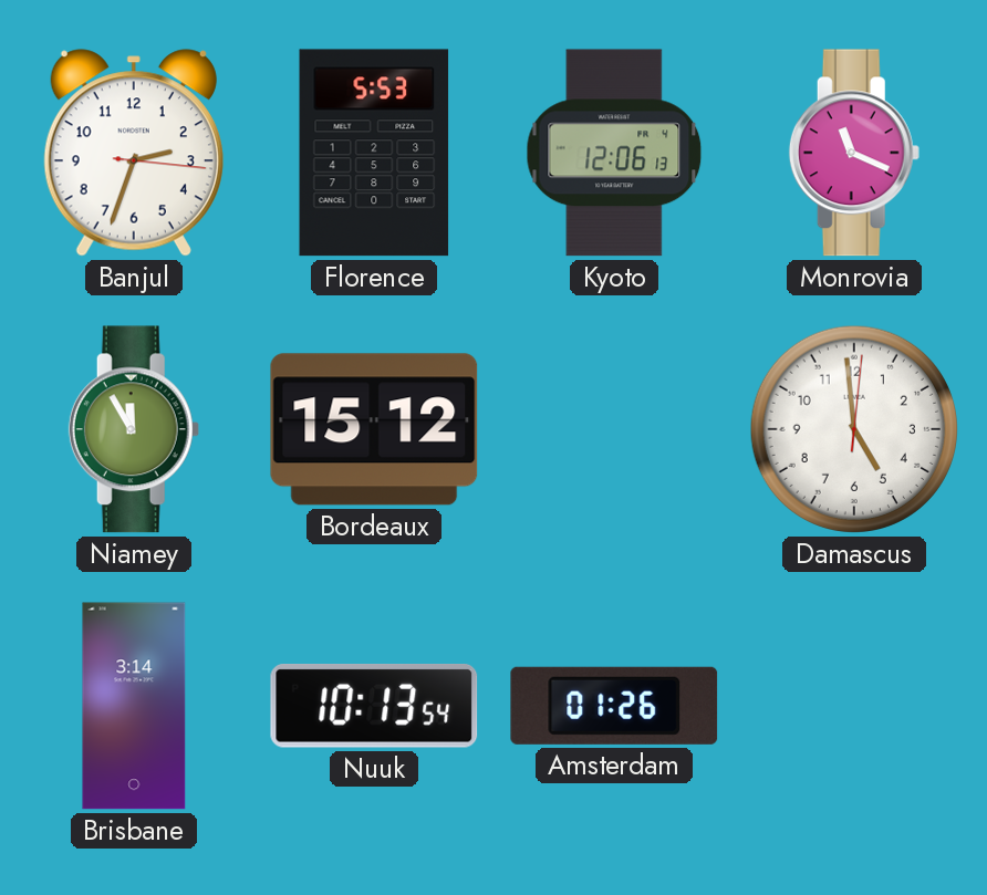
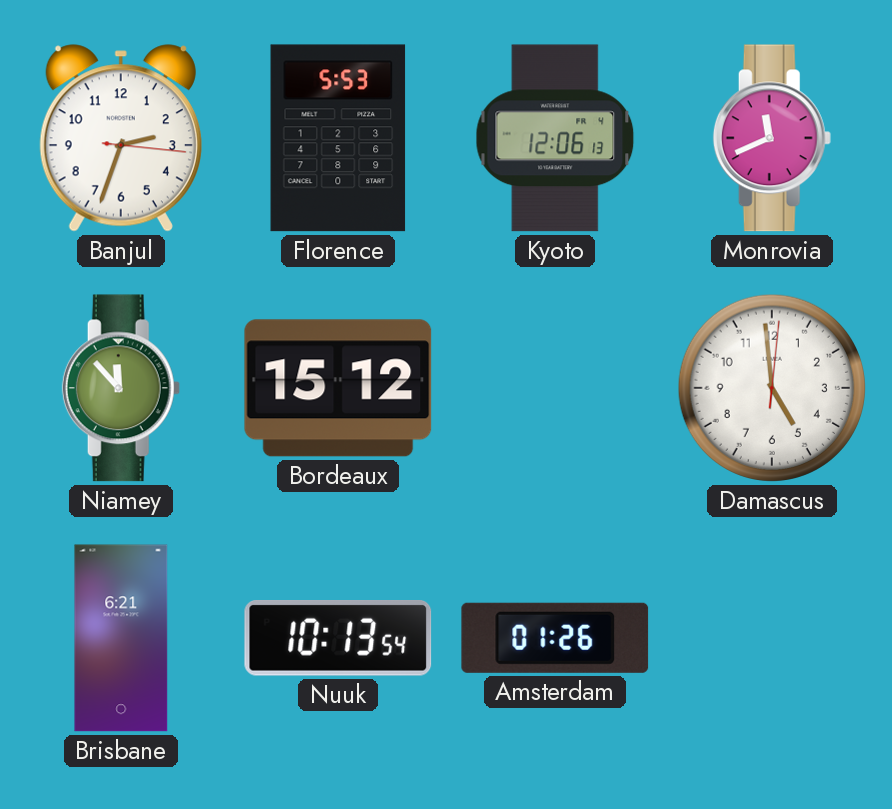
Monrovia: 11:19 -> 11:41
Niamey: 11:55 -> 11:53
Brisbane: 3:14 -> 6:21
